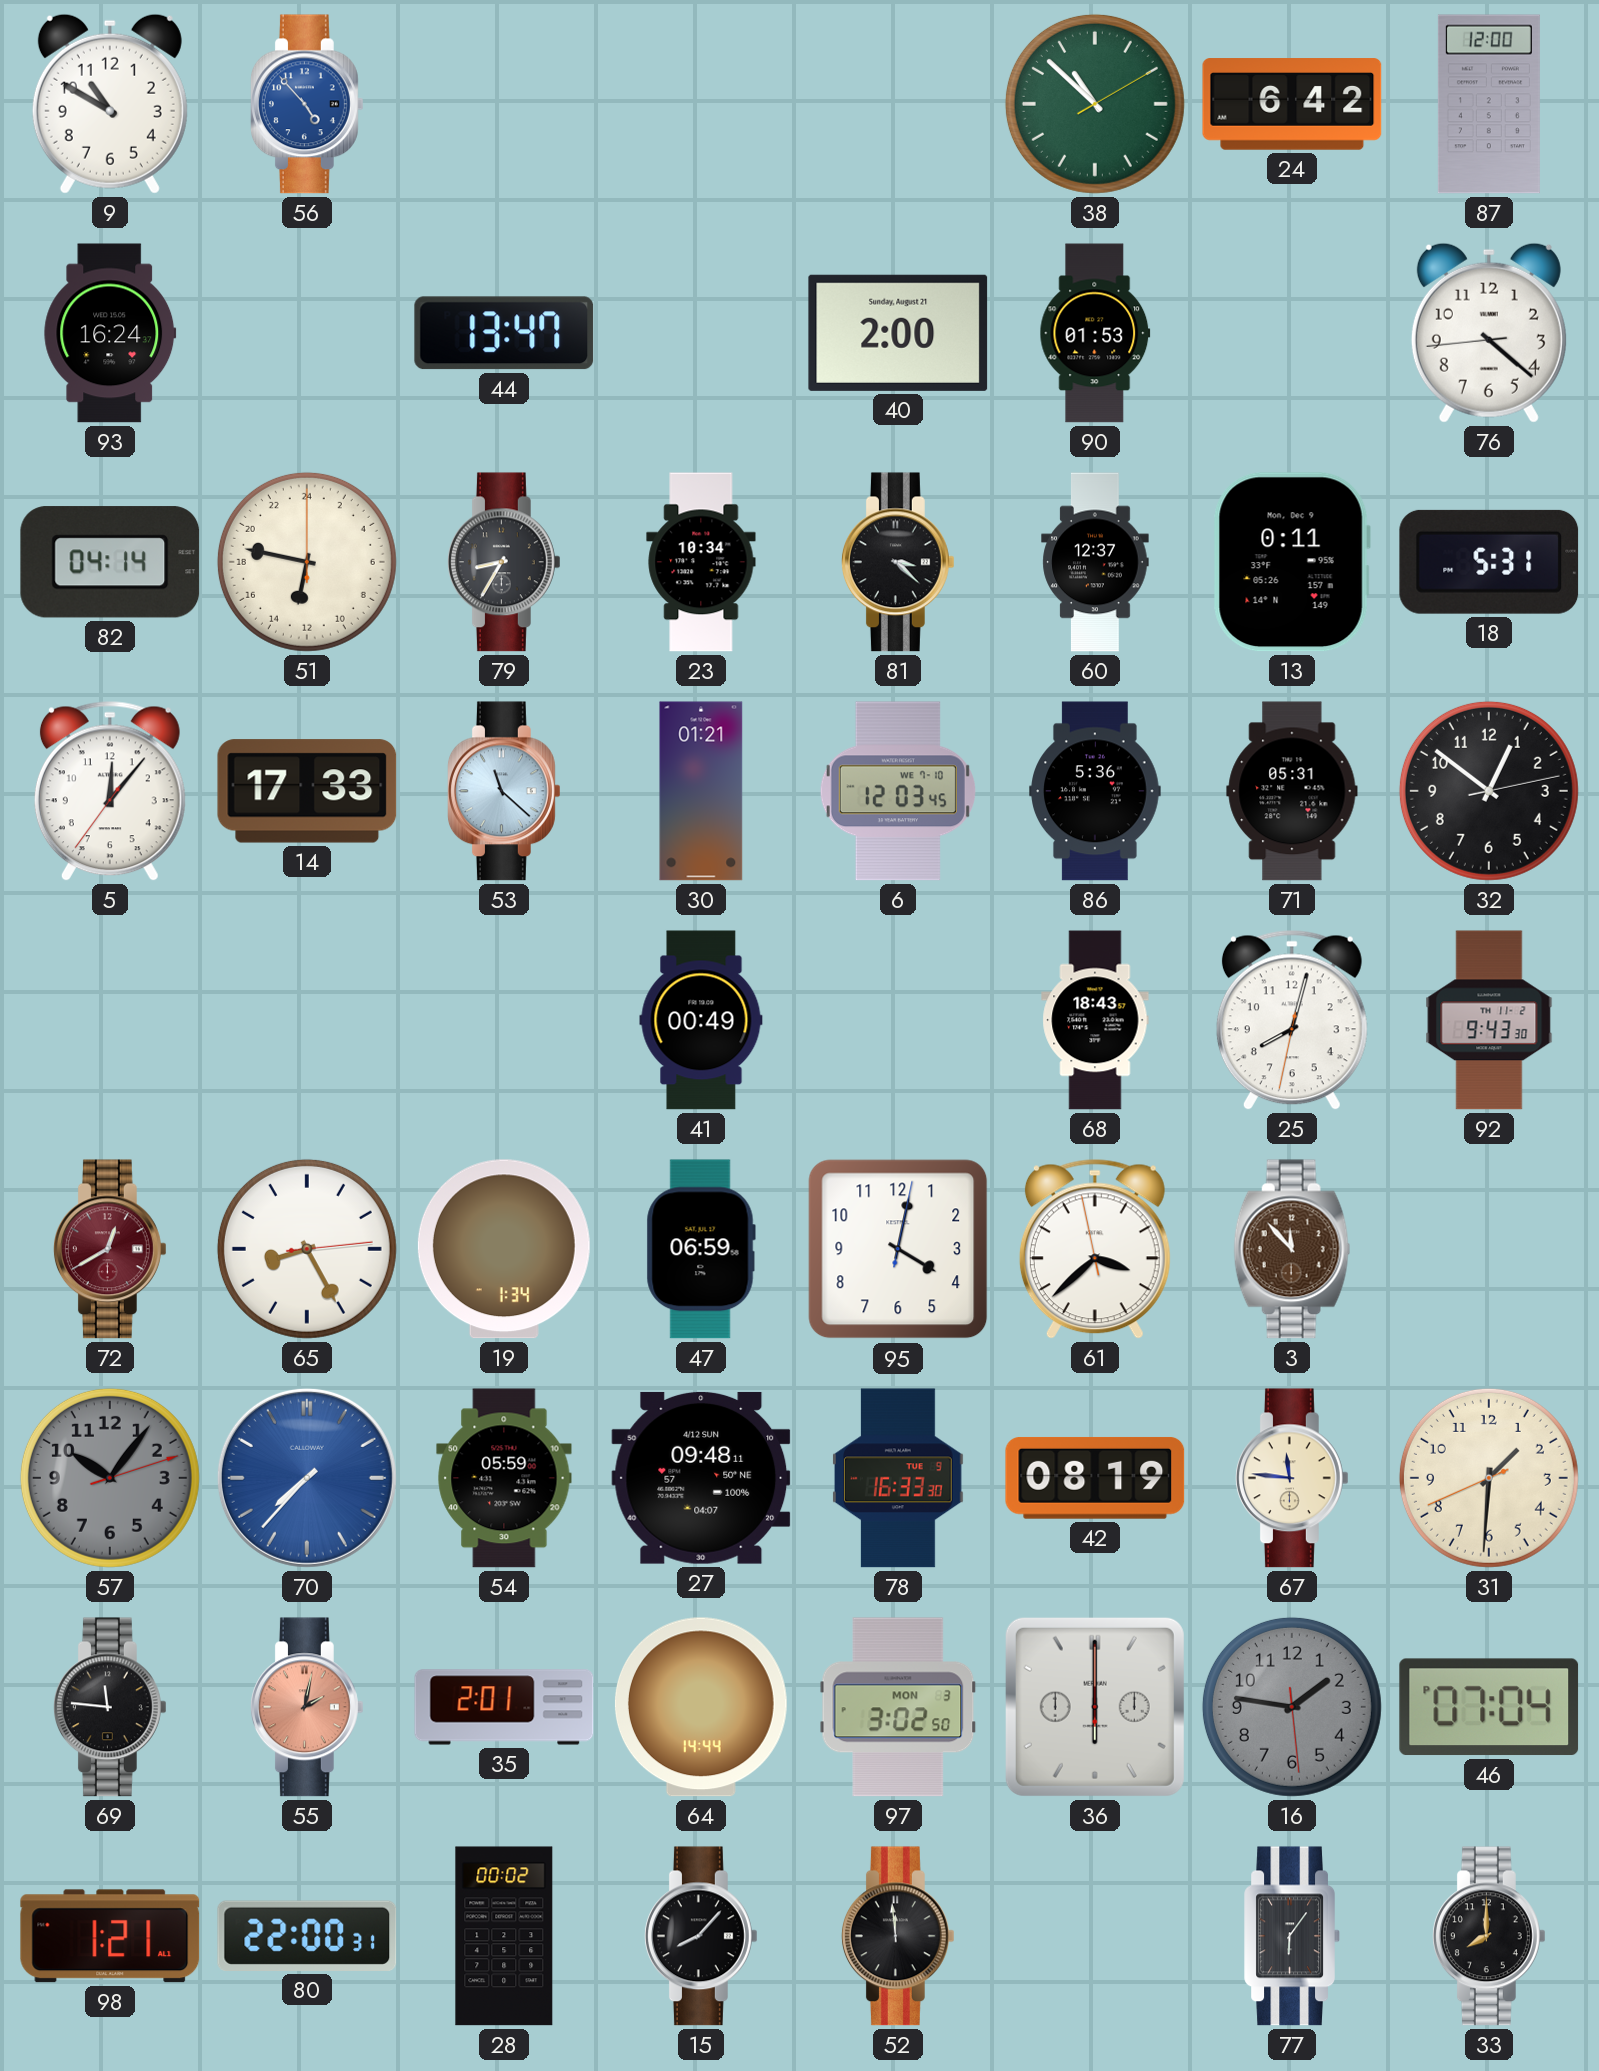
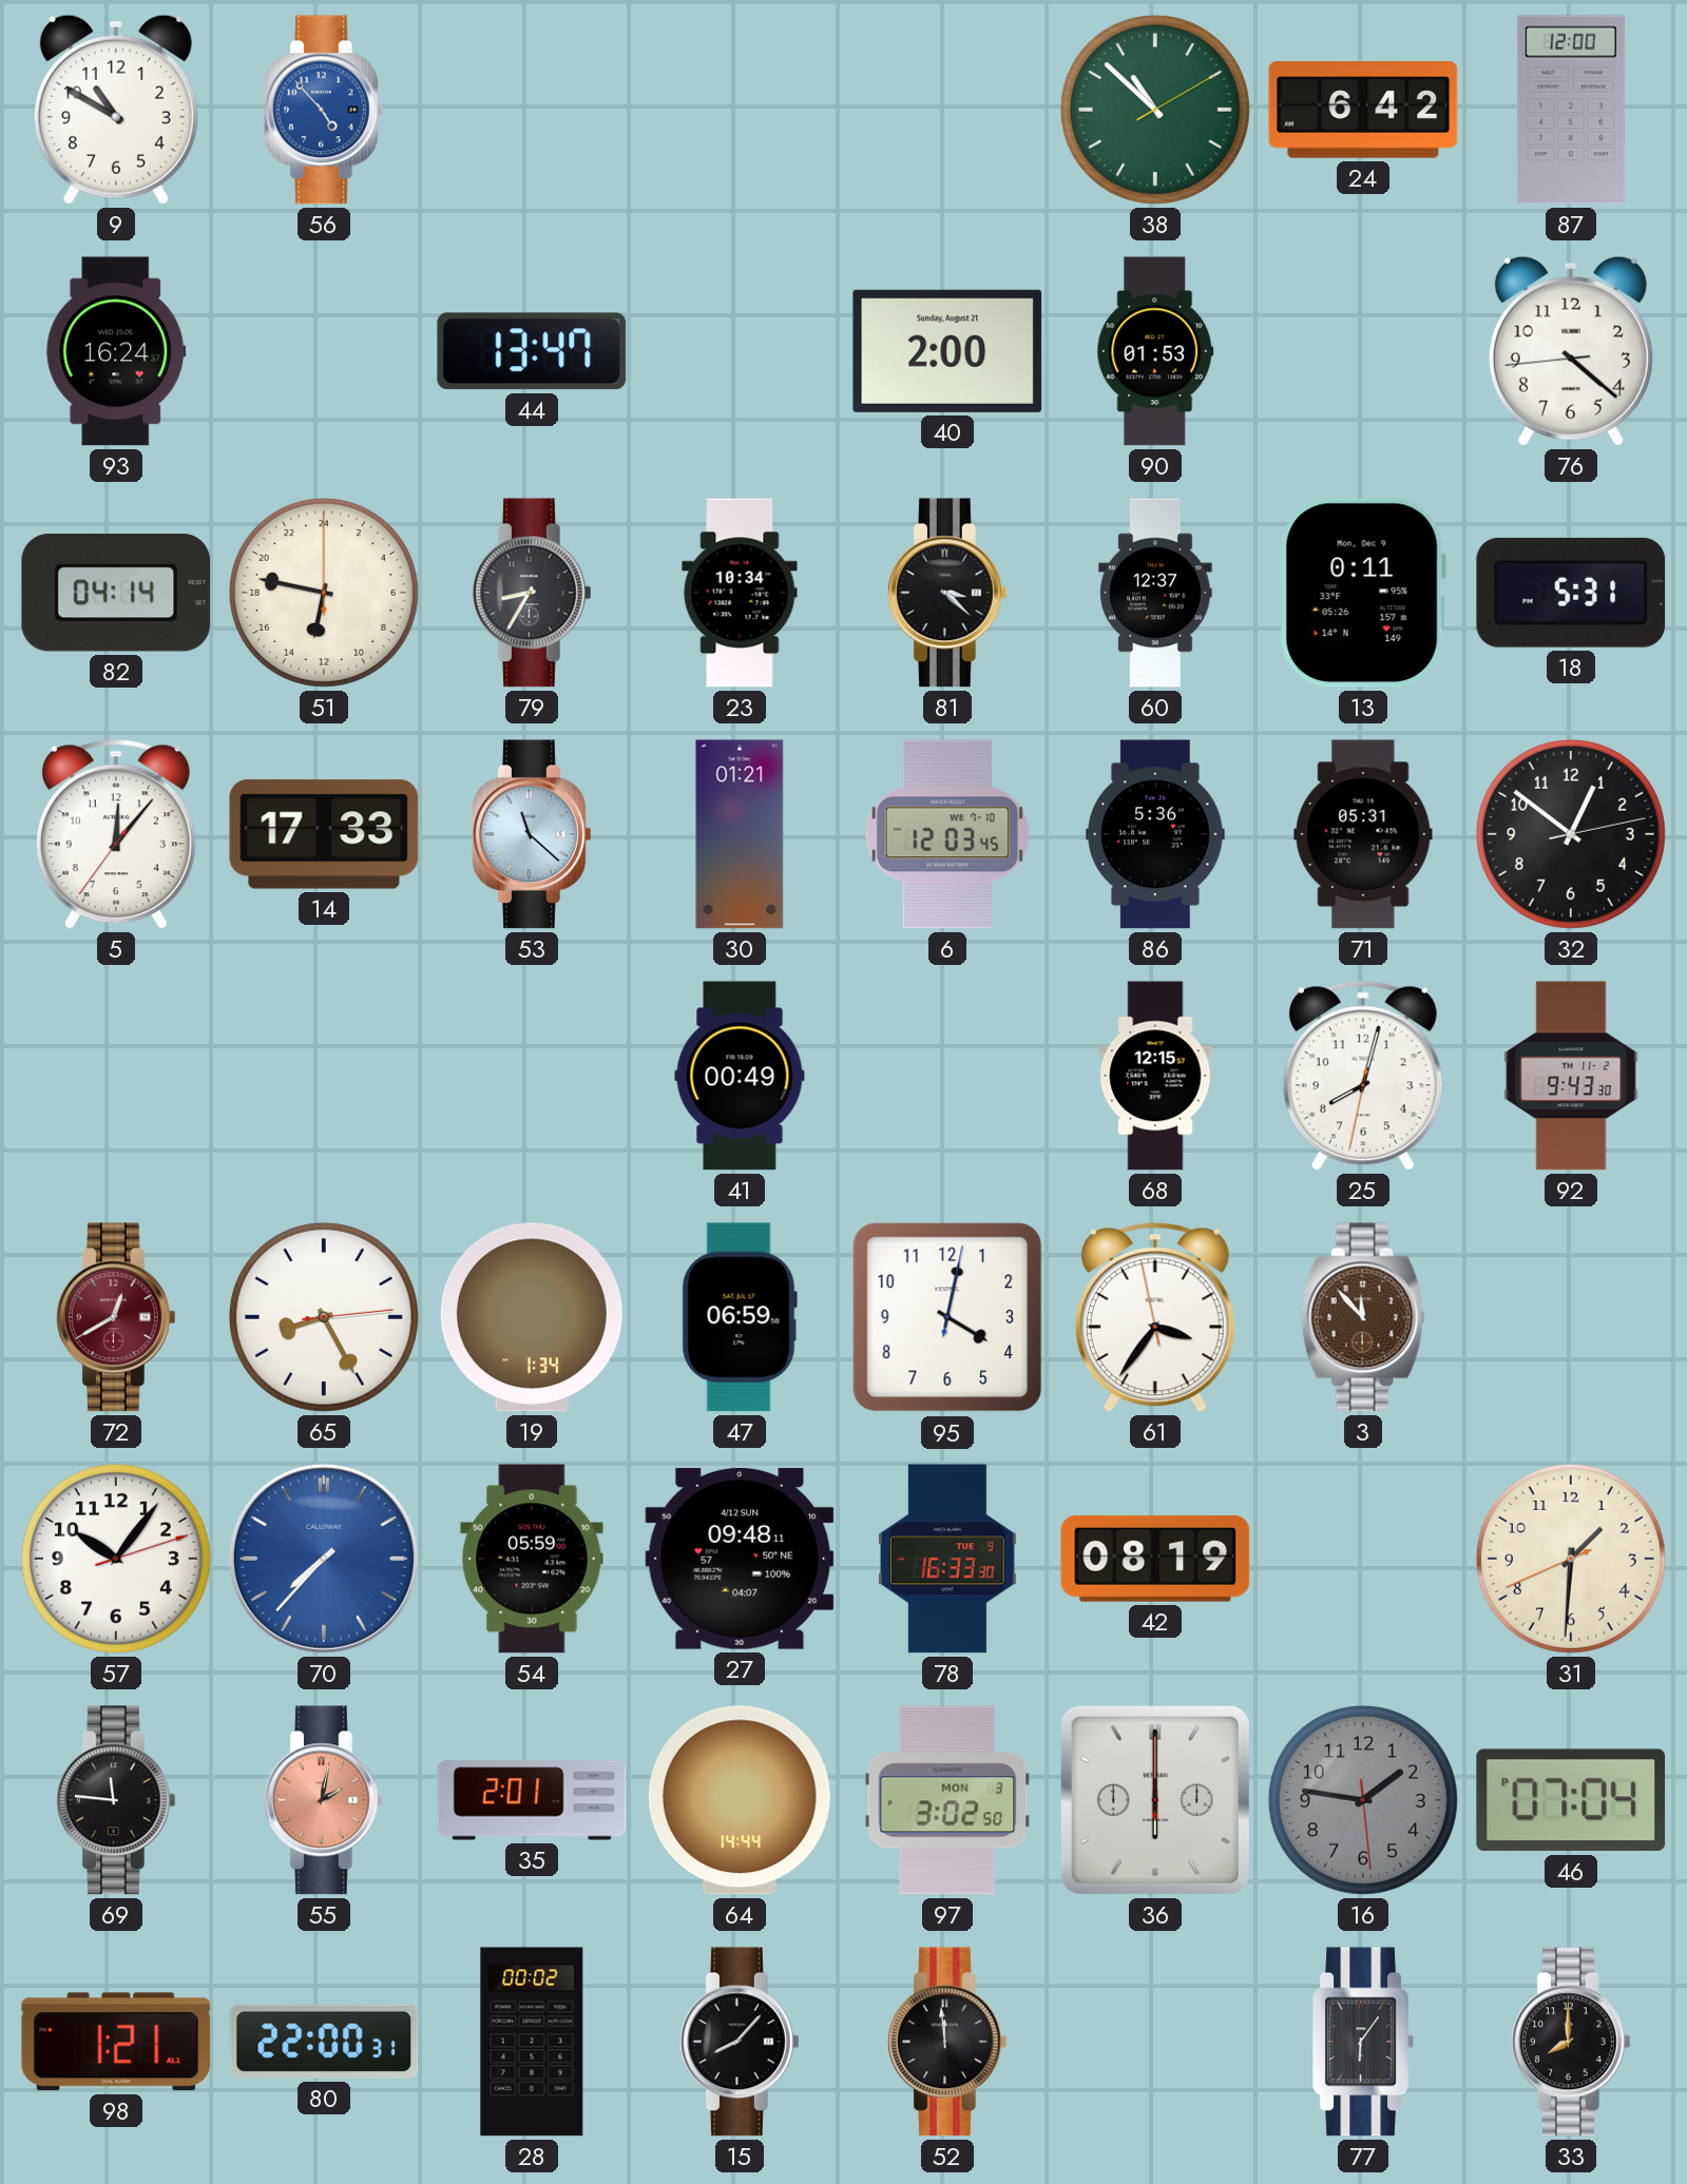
68: 18:43 -> 12:15
61: 3:37 -> 3:35
57 dial: grey -> white
67: 11:46 -> none
